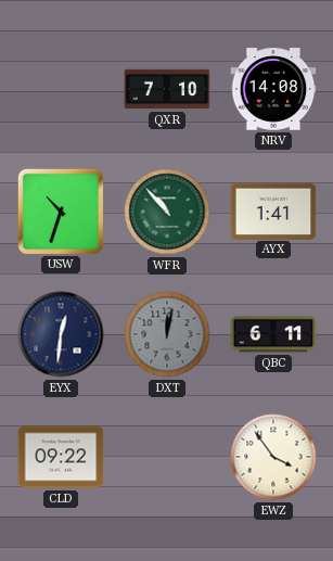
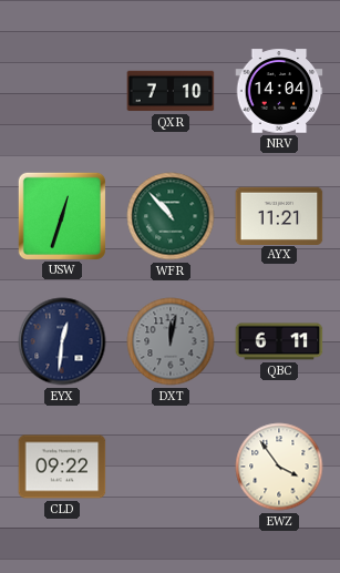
NRV: 14:08 -> 14:04
USW: 10:33 -> 12:33
AYX: 1:41 -> 11:21
